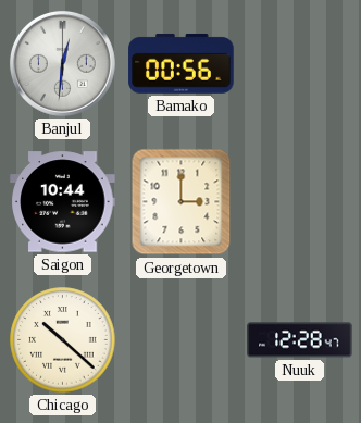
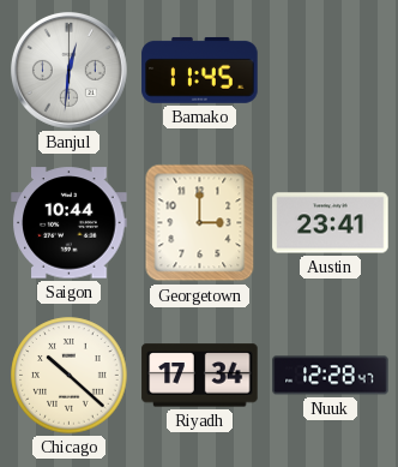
Bamako: 00:56 -> 11:45
Austin: none -> 23:41
Riyadh: none -> 17:34
